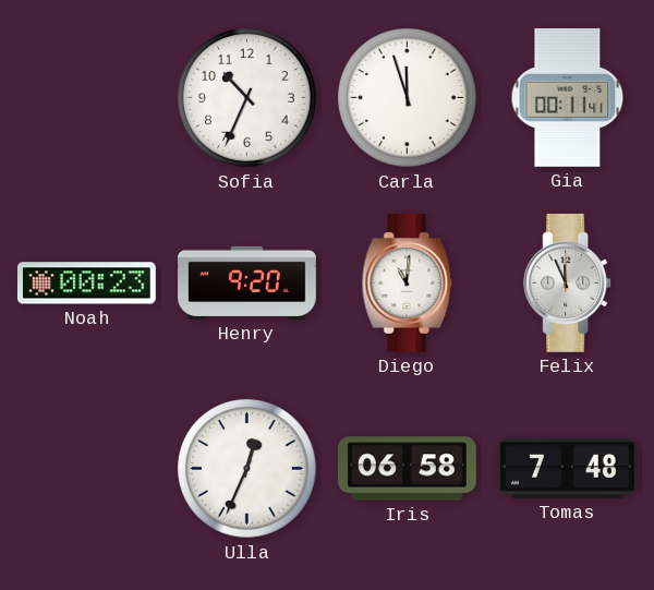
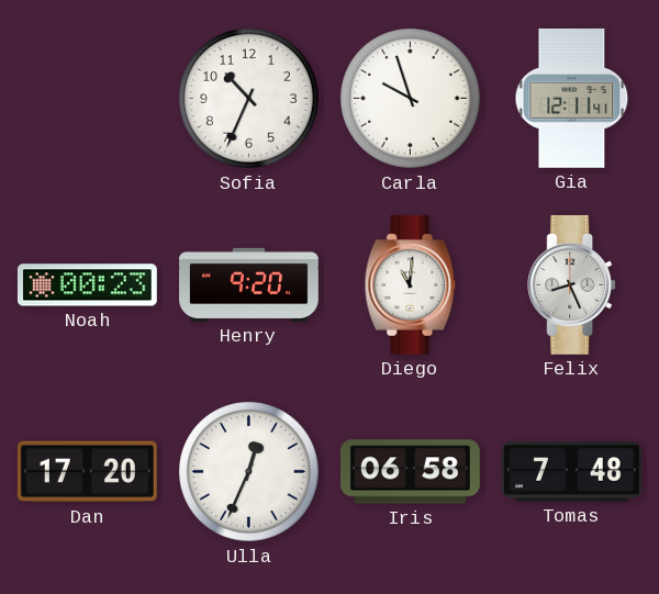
Carla: 11:57 -> 9:57
Gia: 00:11 -> 12:11
Felix: 11:56 -> 8:26
Dan: none -> 17:20
